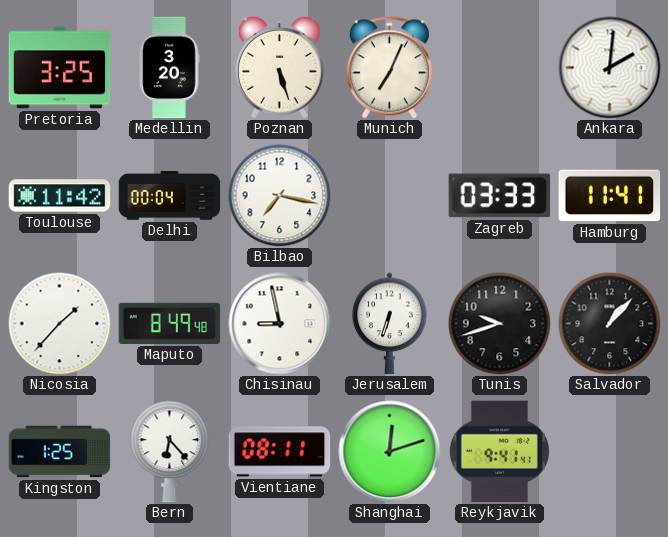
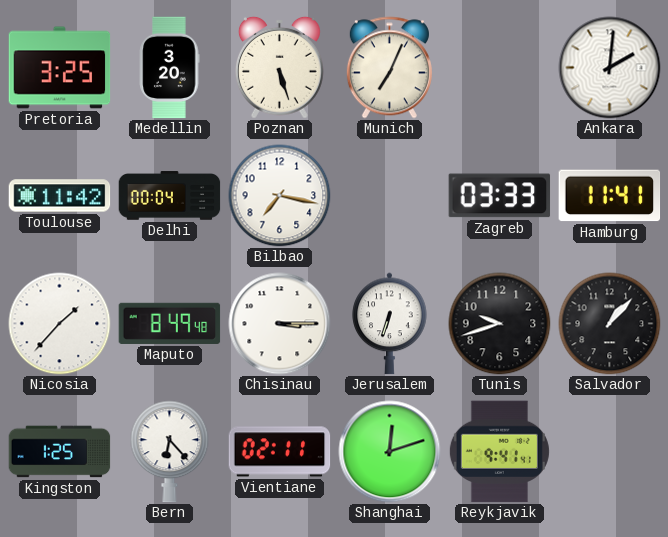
Chisinau: 8:58 -> 3:15
Vientiane: 08:11 -> 02:11
